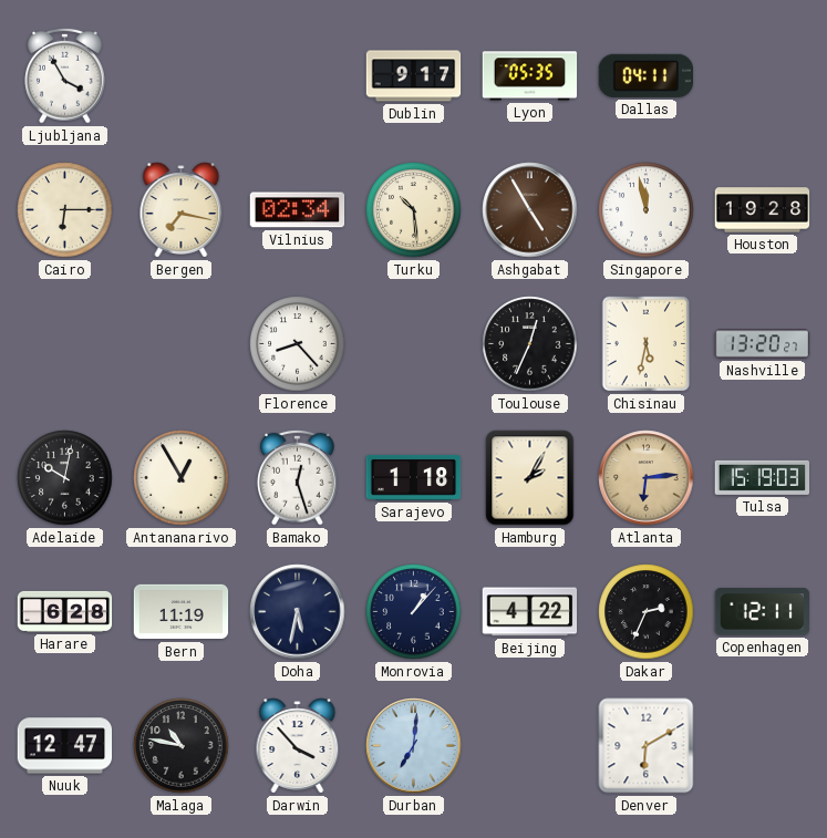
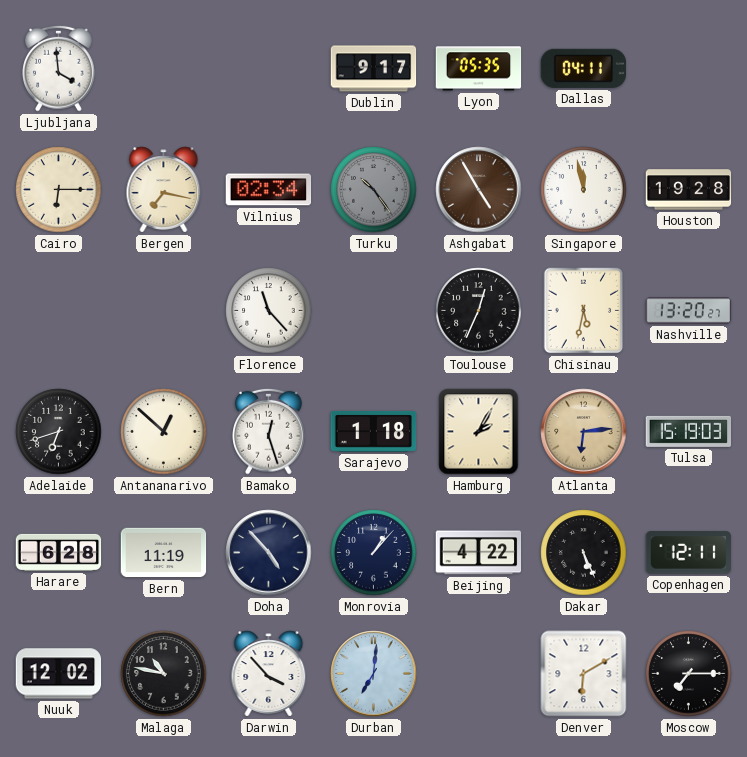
Ljubljana: 3:55 -> 3:59
Turku: 10:29 -> 10:24
Turku dial: cream -> grey
Florence: 8:23 -> 11:23
Adelaide: 10:02 -> 6:42
Antananarivo: 12:55 -> 12:52
Doha: 5:32 -> 4:53
Dakar: 2:34 -> 5:26
Nuuk: 12:47 -> 12:02
Moscow: none -> 7:15
